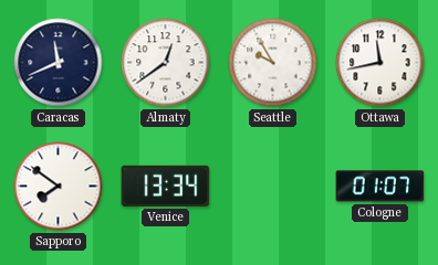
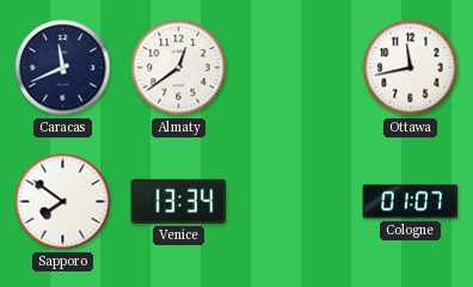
Seattle: 9:55 -> none
